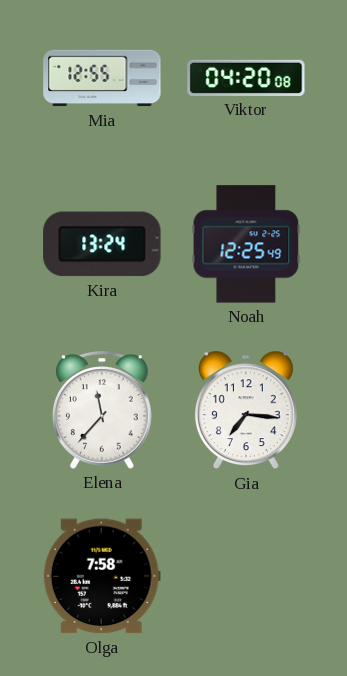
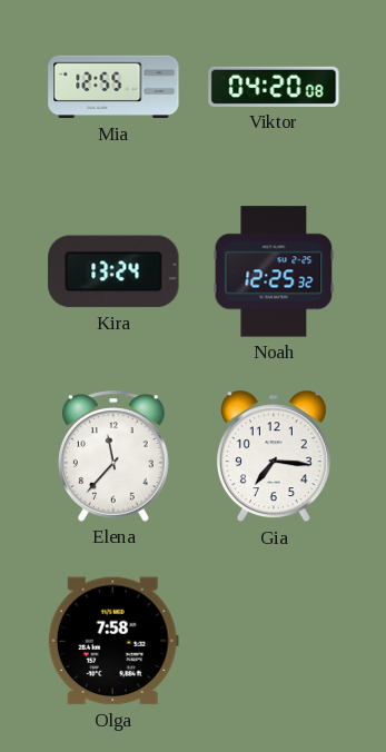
Noah: 12:25:49 -> 12:25:32
